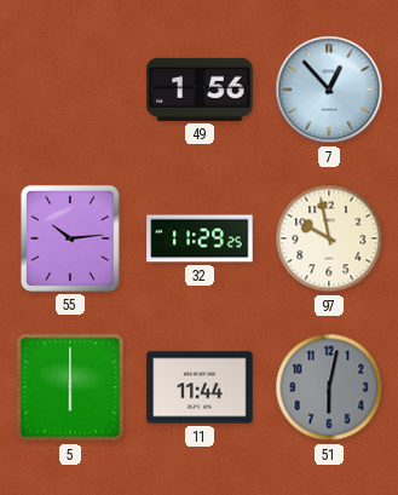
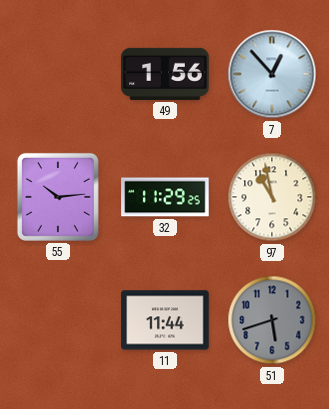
97: 9:58 -> 10:58
5: 6:00 -> none
51: 6:02 -> 5:42
